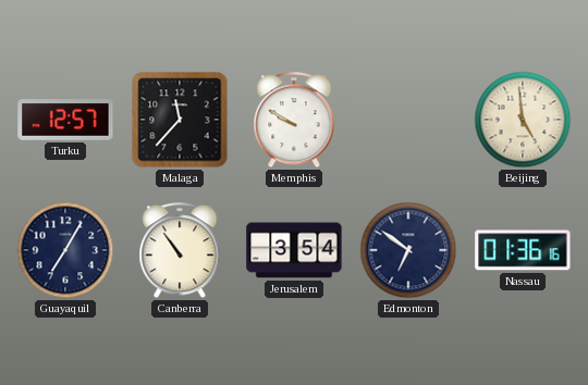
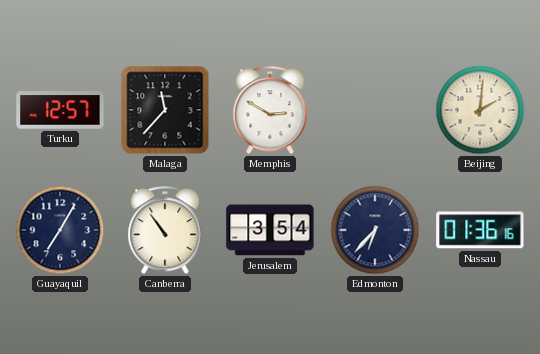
Memphis: 9:50 -> 2:50
Beijing: 4:59 -> 2:01
Edmonton: 6:51 -> 6:37
